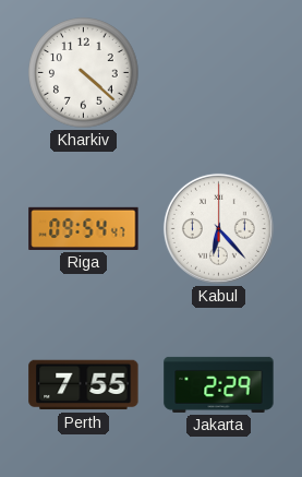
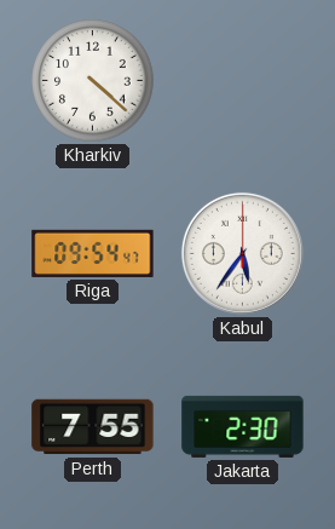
Kabul: 6:23 -> 5:36
Jakarta: 2:29 -> 2:30
